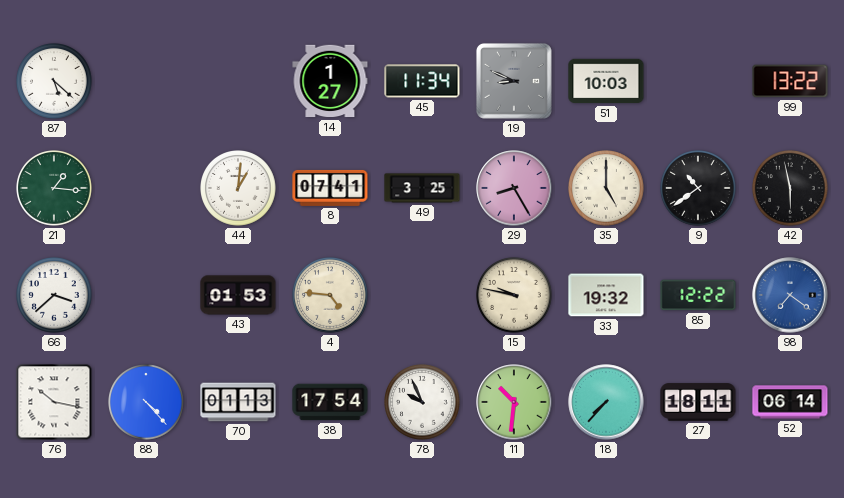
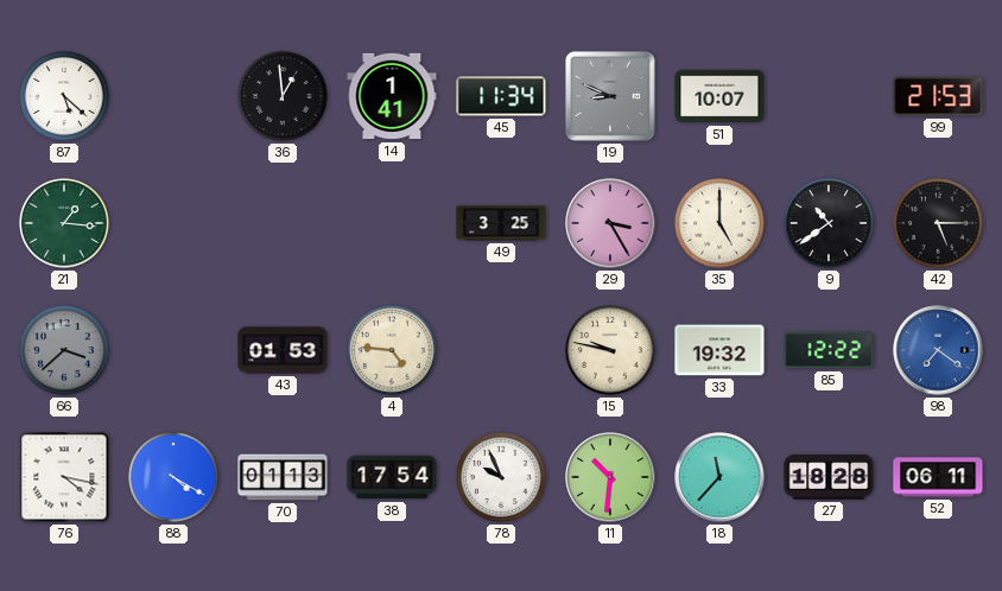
36: none -> 12:59
14: 1:27 -> 1:41
51: 10:03 -> 10:07
99: 13:22 -> 21:53
44: 1:01 -> none
8: 07:41 -> none
29: 8:25 -> 3:25
42: 5:58 -> 5:15
66 dial: white -> grey
76: 10:17 -> 4:17
88: 4:23 -> 4:20
18: 7:37 -> 11:37
27: 18:11 -> 18:28
52: 06:14 -> 06:11
